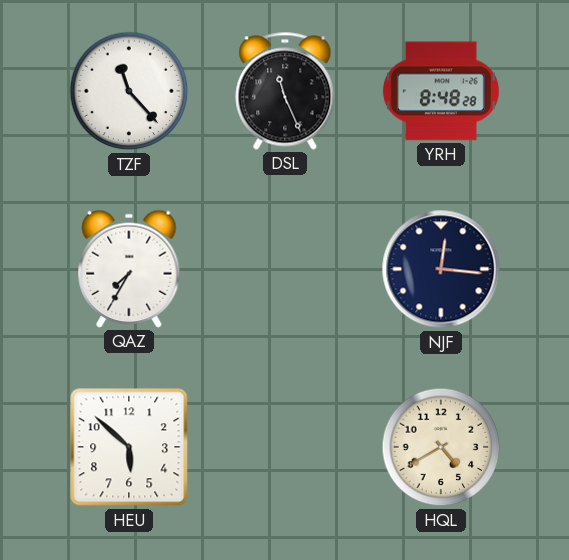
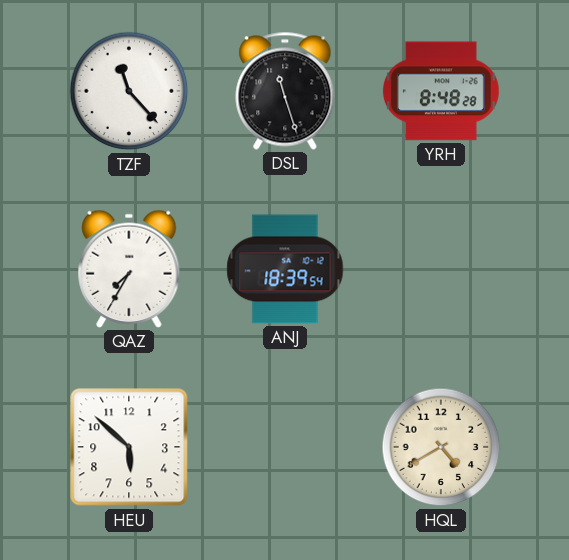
DSL: 11:26 -> 11:27
ANJ: none -> 18:39
NJF: 12:16 -> none
